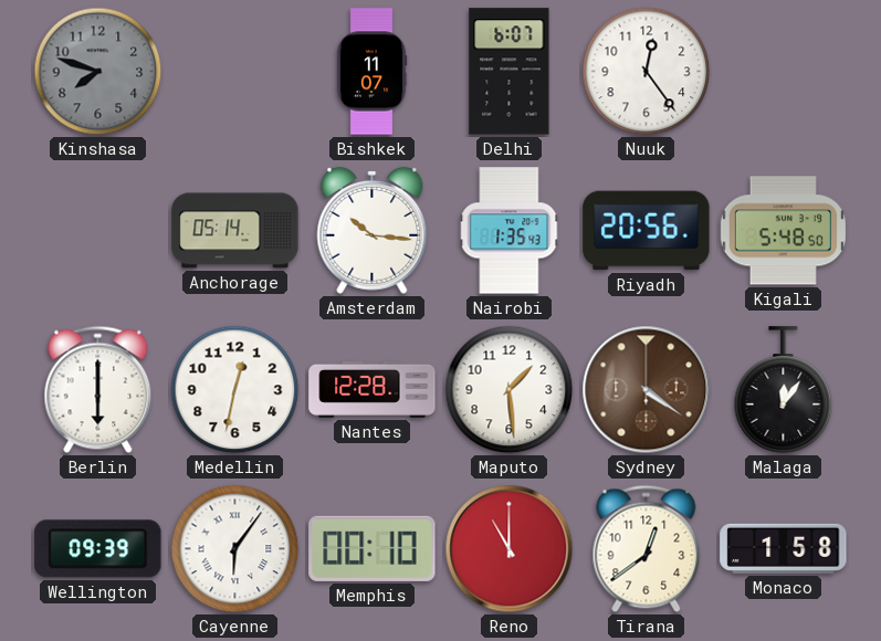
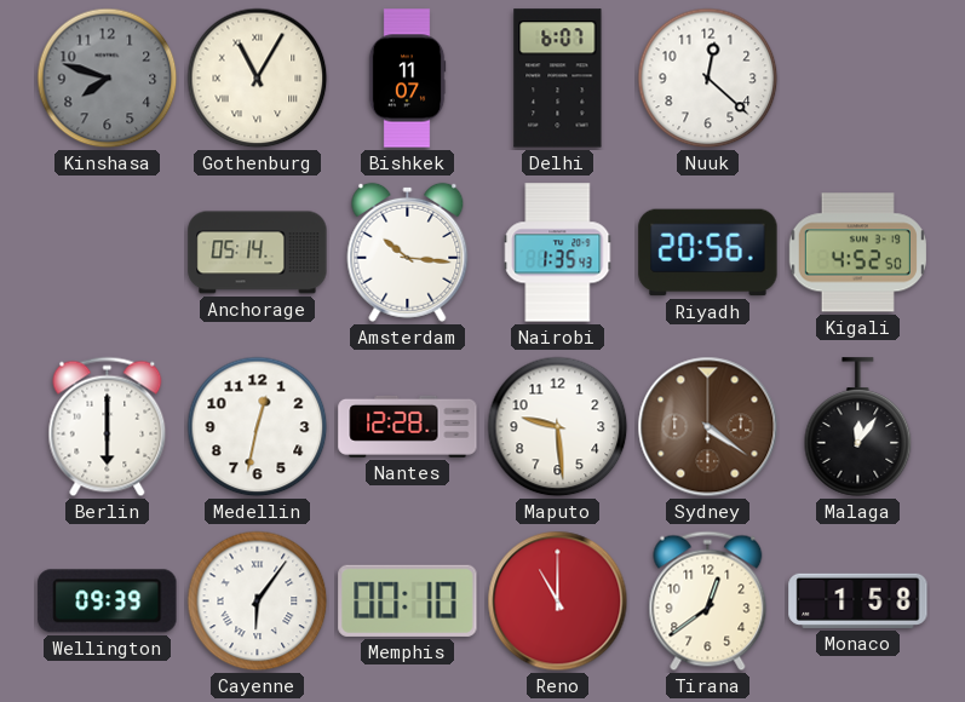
Gothenburg: none -> 11:05
Nuuk: 12:24 -> 12:22
Kigali: 5:48 -> 4:52
Maputo: 1:29 -> 9:29
